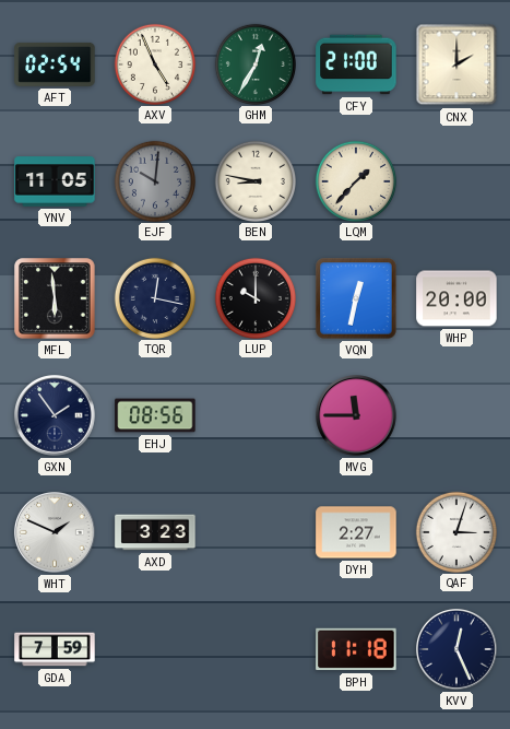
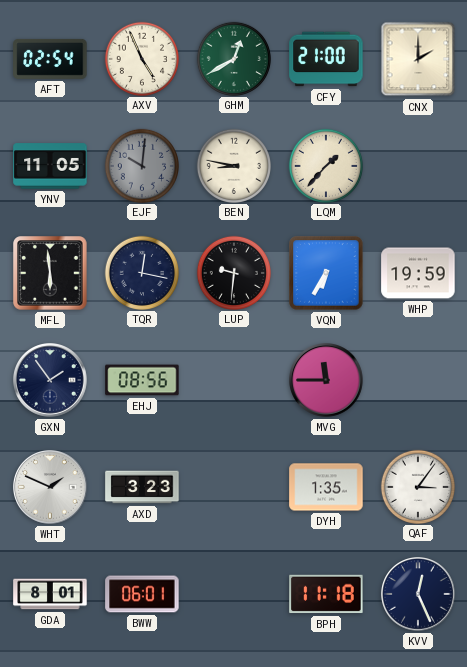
GHM: 12:35 -> 12:40
LUP: 10:00 -> 9:31
VQN: 12:32 -> 6:35
WHP: 20:00 -> 19:59
DYH: 2:27 -> 1:35
QAF: 3:03 -> 3:06
GDA: 7:59 -> 8:01
BWW: none -> 06:01
